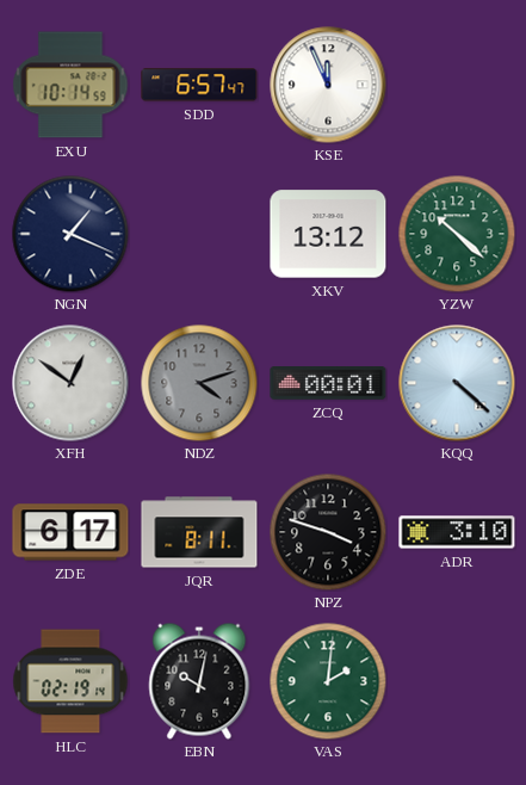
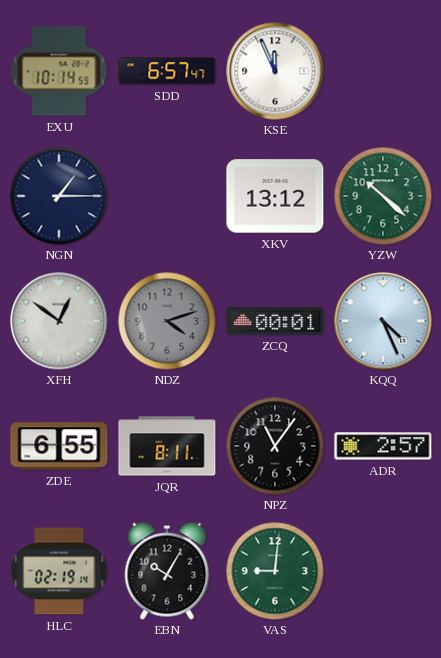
NGN: 1:19 -> 1:15
KQQ: 4:22 -> 4:26
ZDE: 6:17 -> 6:55
NPZ: 3:48 -> 11:06
ADR: 3:10 -> 2:57
EBN: 10:02 -> 10:05
VAS: 2:01 -> 9:01
